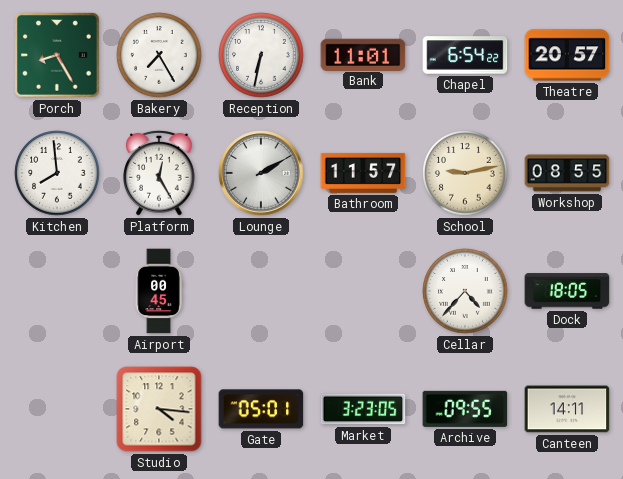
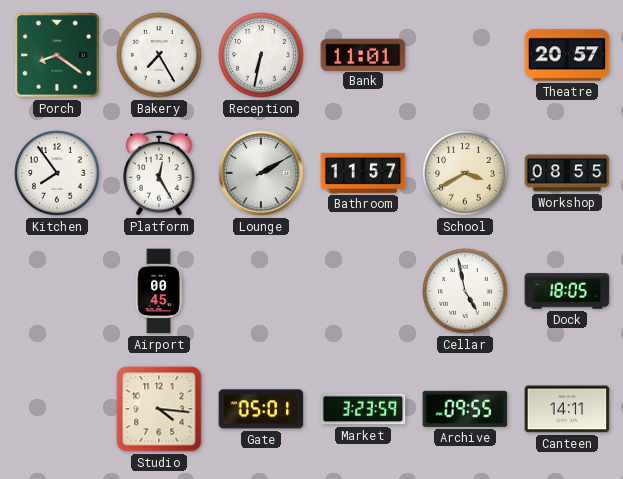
Porch: 8:25 -> 8:21
Chapel: 6:54 -> none
Kitchen: 7:59 -> 7:54
School: 9:13 -> 3:40
Cellar: 4:37 -> 4:58
Market: 3:23:05 -> 3:23:59
